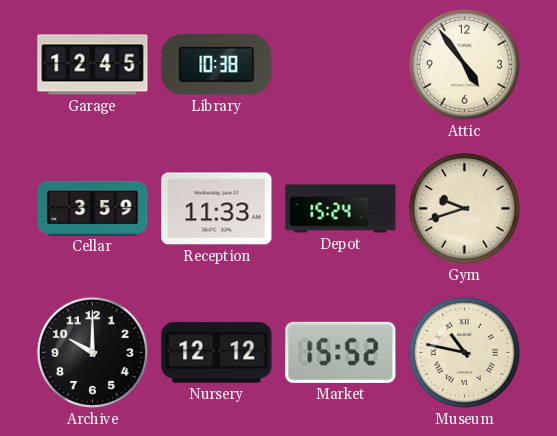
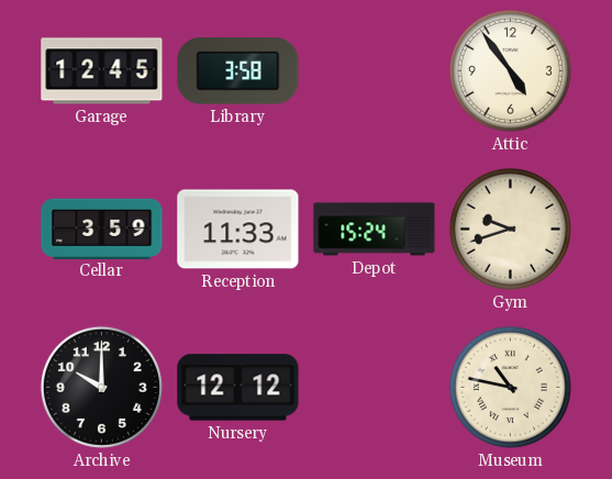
Library: 10:38 -> 3:58
Market: 15:52 -> none
